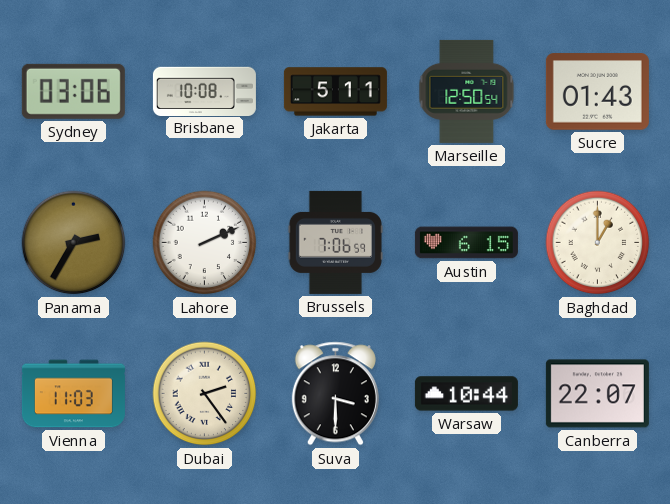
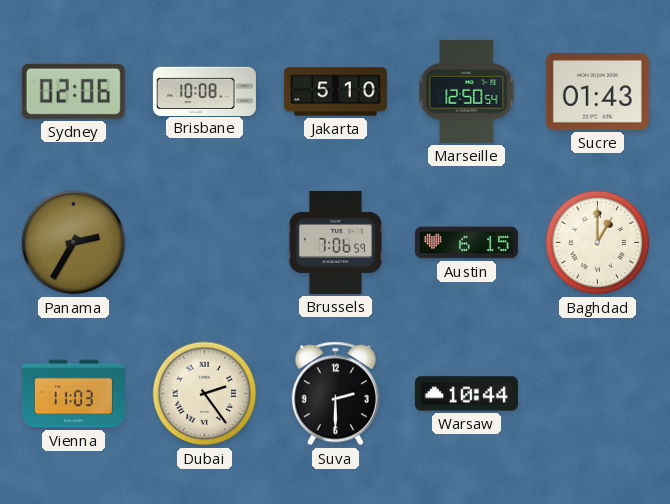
Sydney: 03:06 -> 02:06
Jakarta: 5:11 -> 5:10
Lahore: 2:11 -> none
Suva: 3:30 -> 2:30
Canberra: 22:07 -> none
